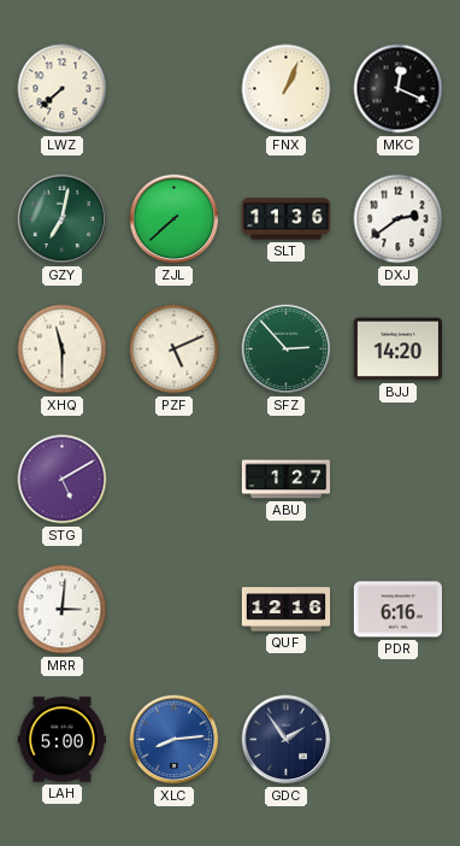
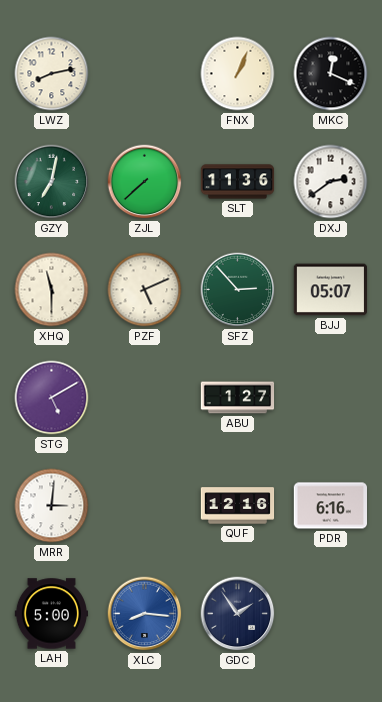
LWZ: 7:38 -> 8:13
BJJ: 14:20 -> 05:07
XLC: 8:14 -> 8:16
